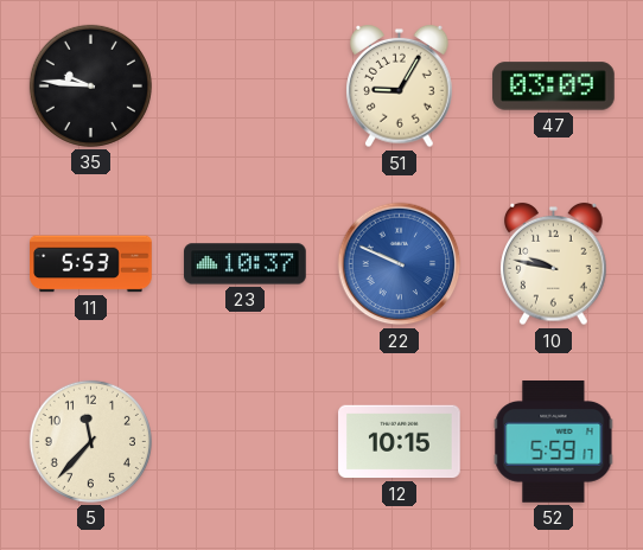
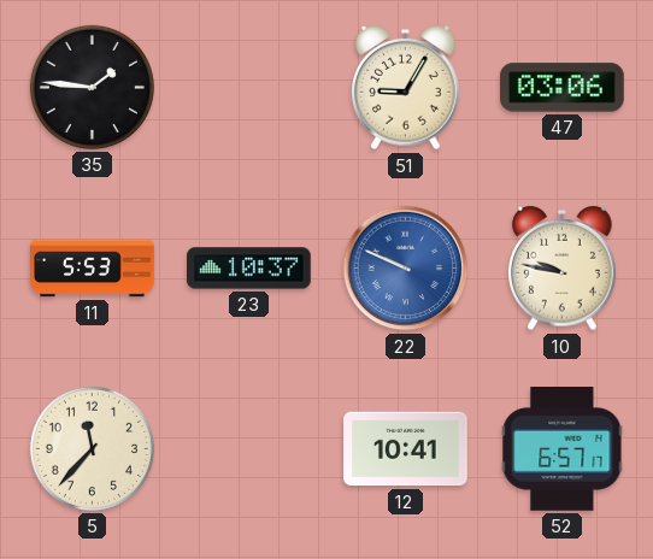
35: 9:46 -> 1:46
47: 03:09 -> 03:06
12: 10:15 -> 10:41
52: 5:59 -> 6:57
